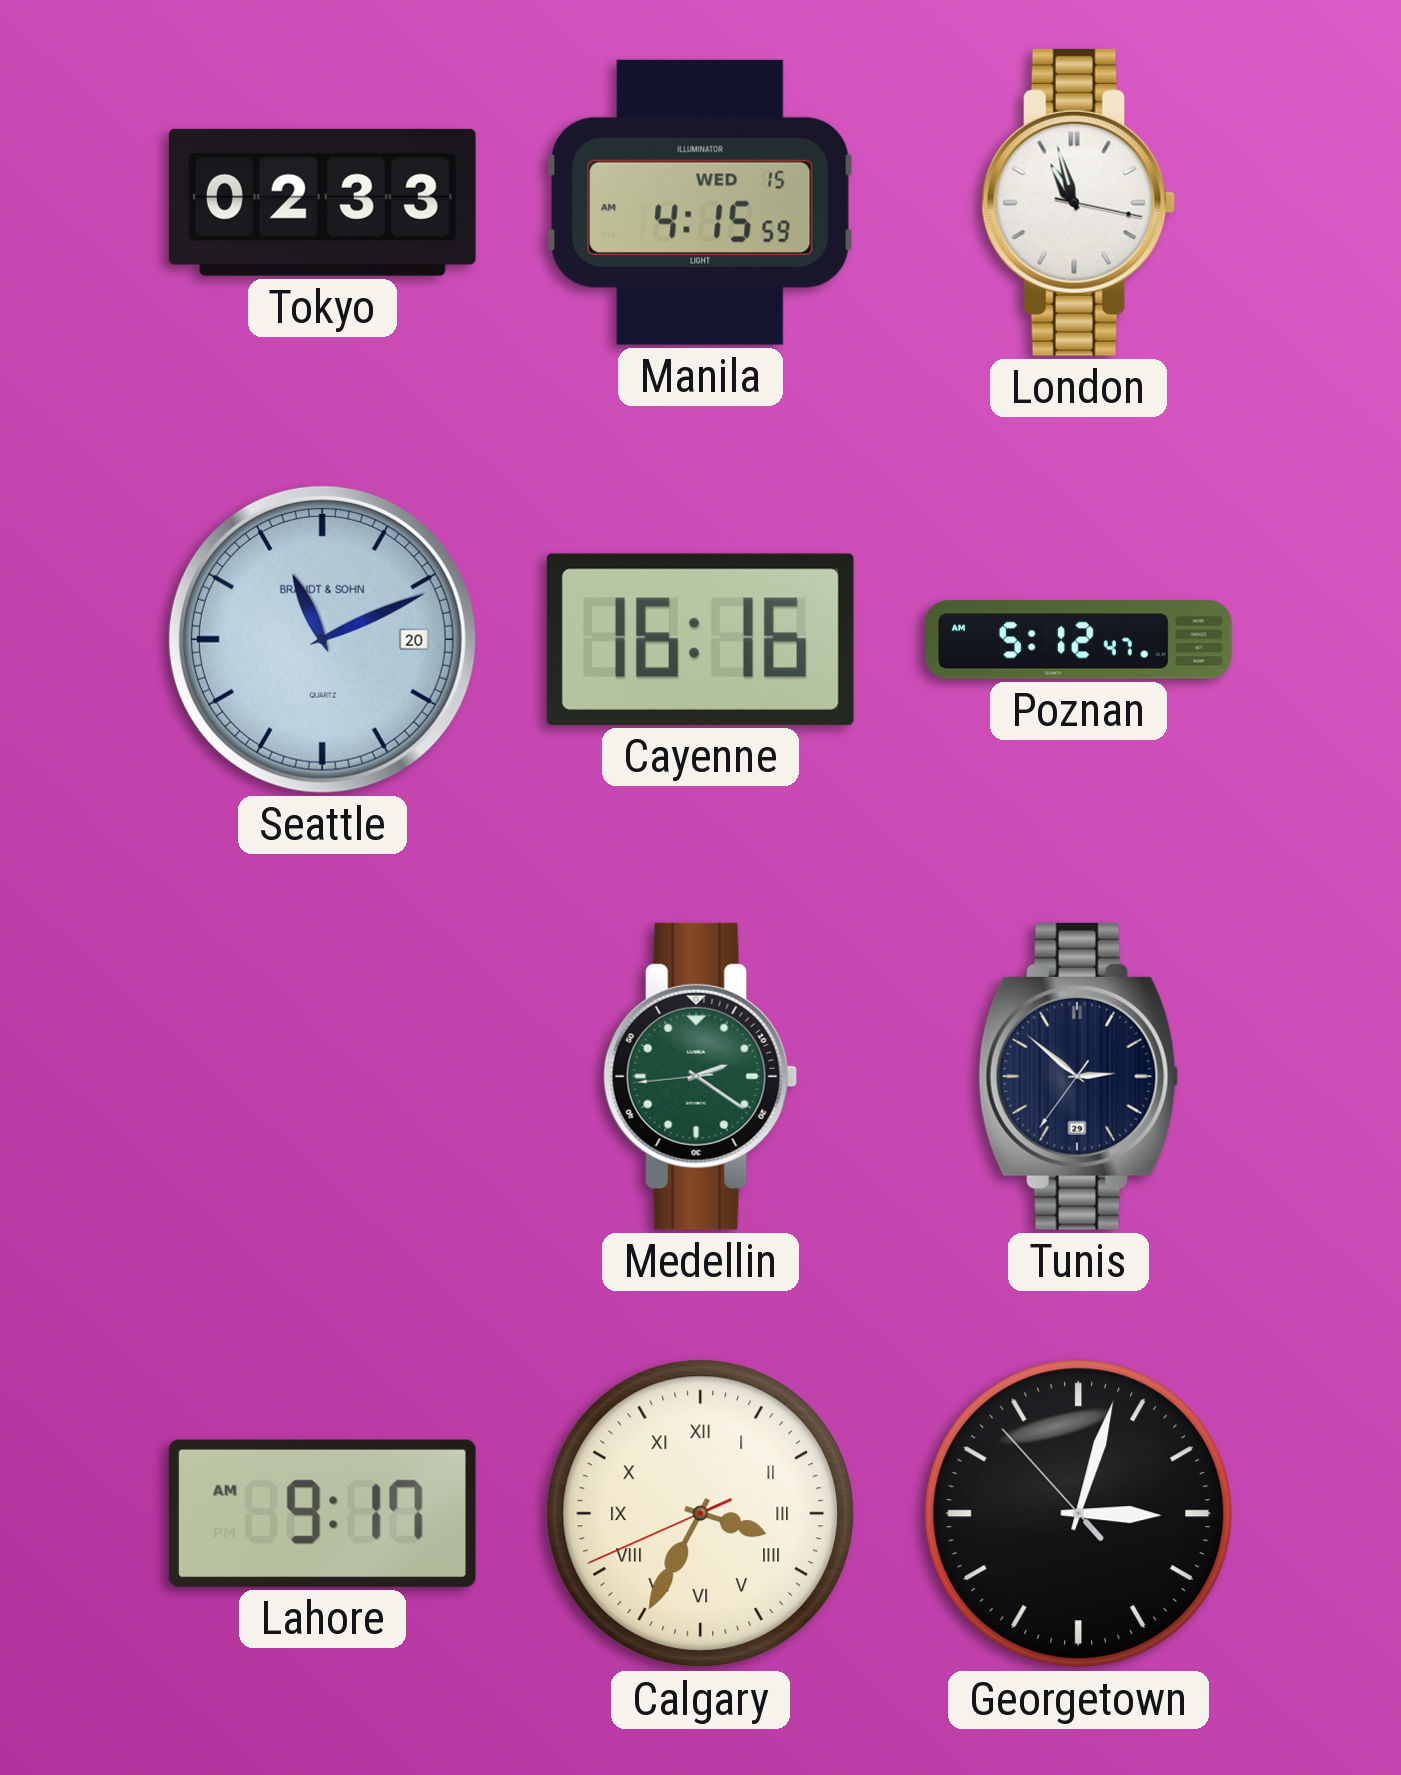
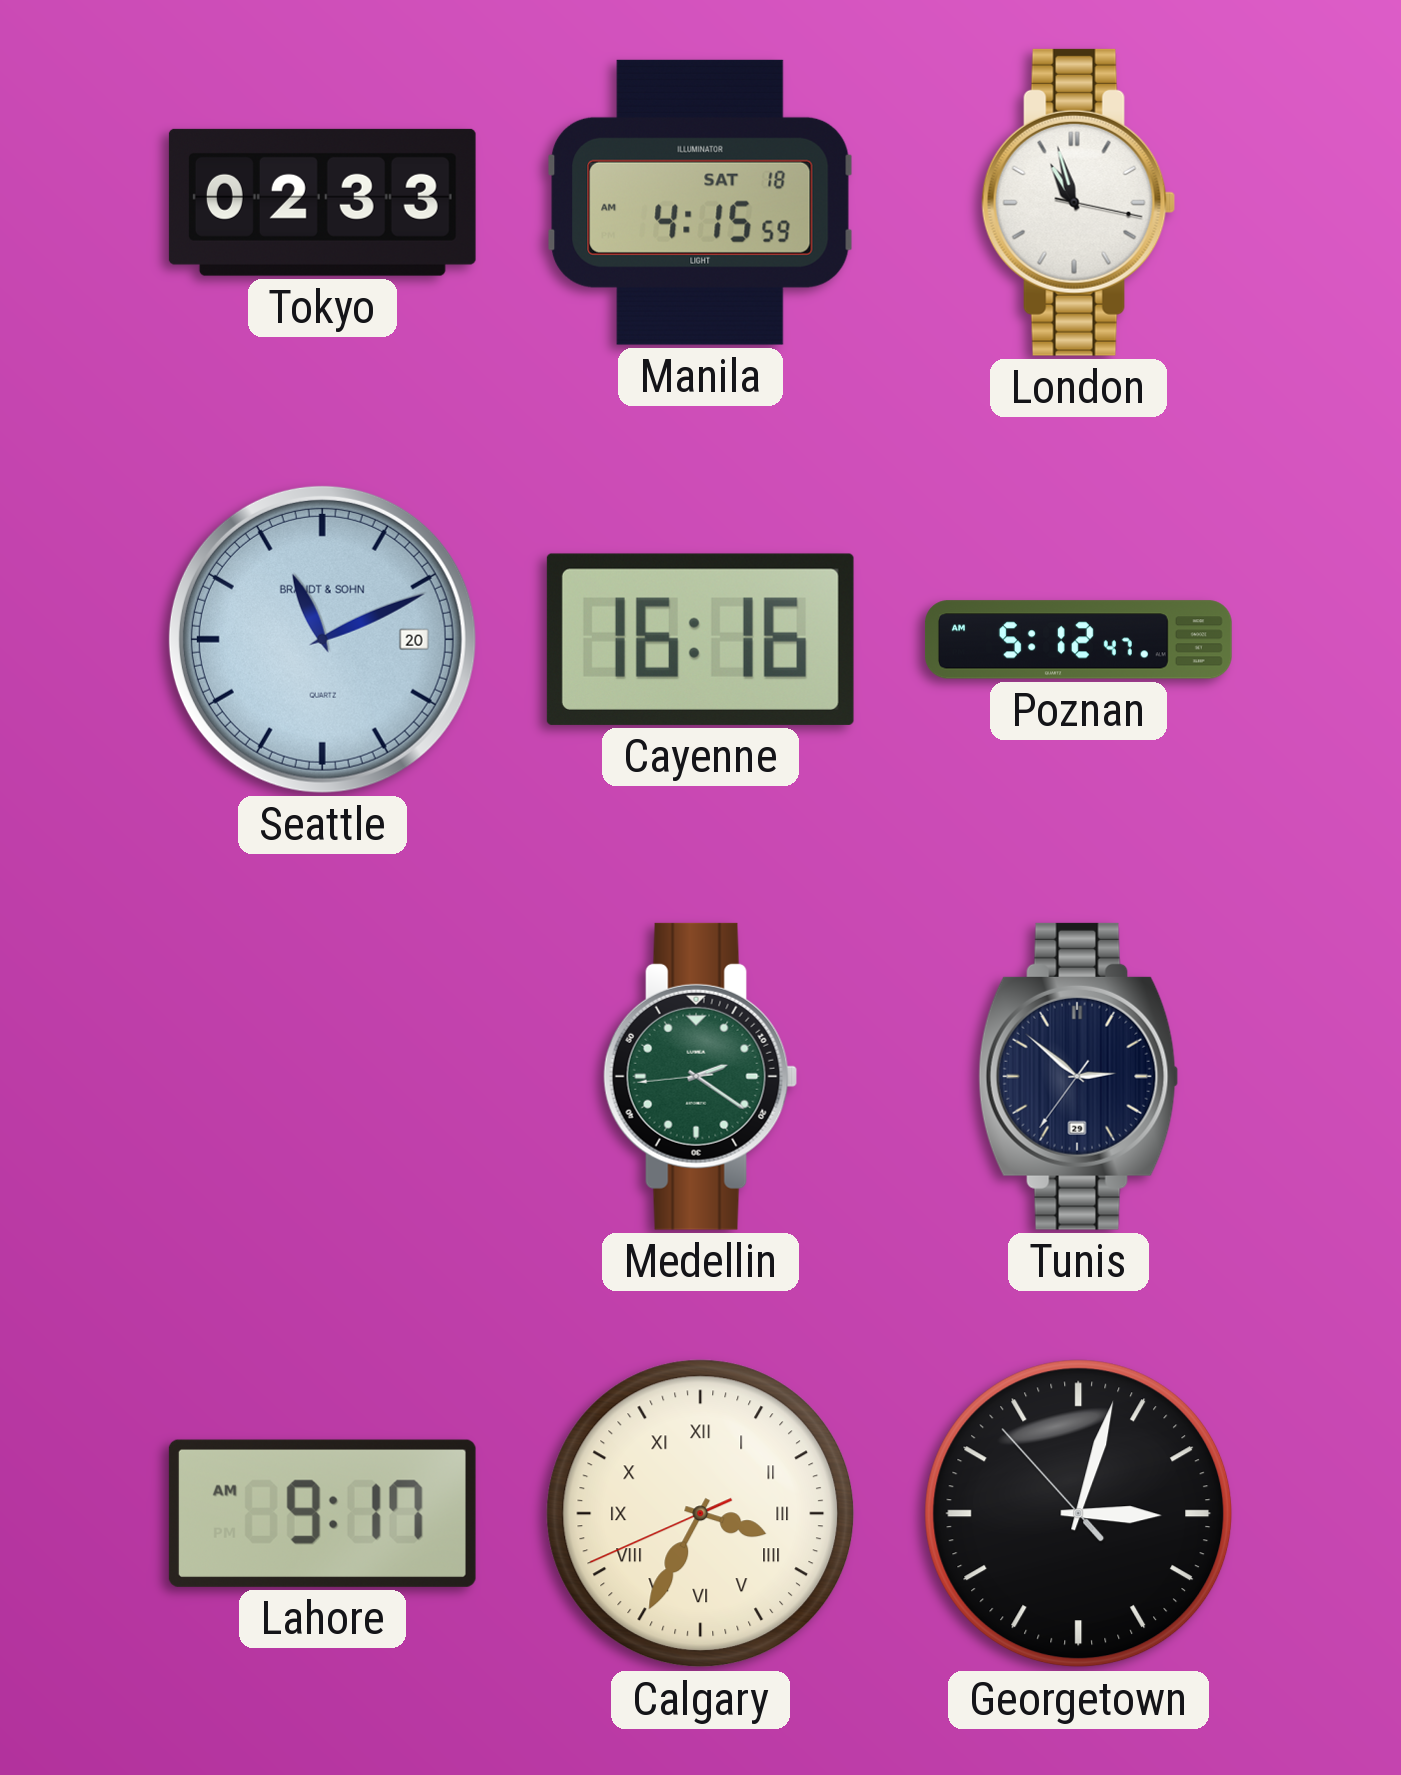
Manila date: WED 15 -> SAT 18
